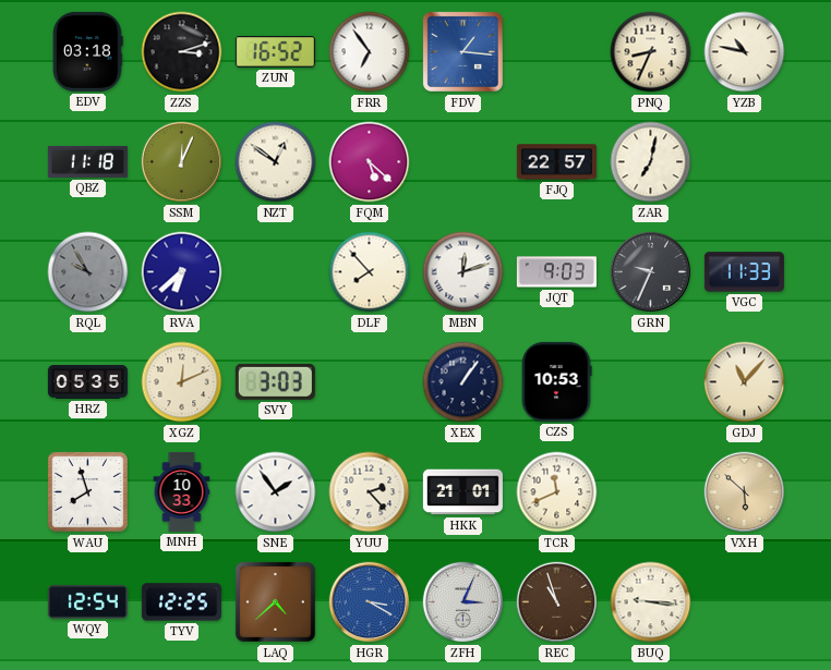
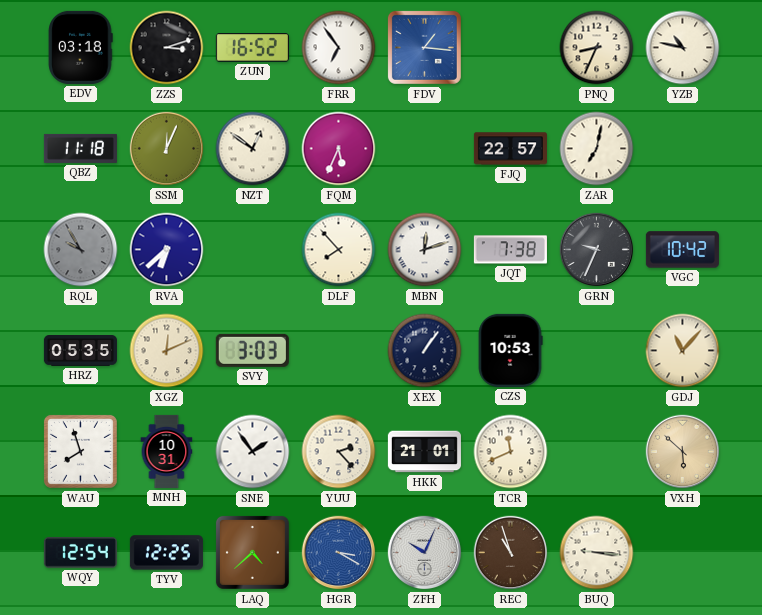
FQM: 5:22 -> 5:34
JQT: 9:03 -> 7:38
VGC: 11:33 -> 10:42
MNH: 10:33 -> 10:31
ZFH: 3:04 -> 10:04
